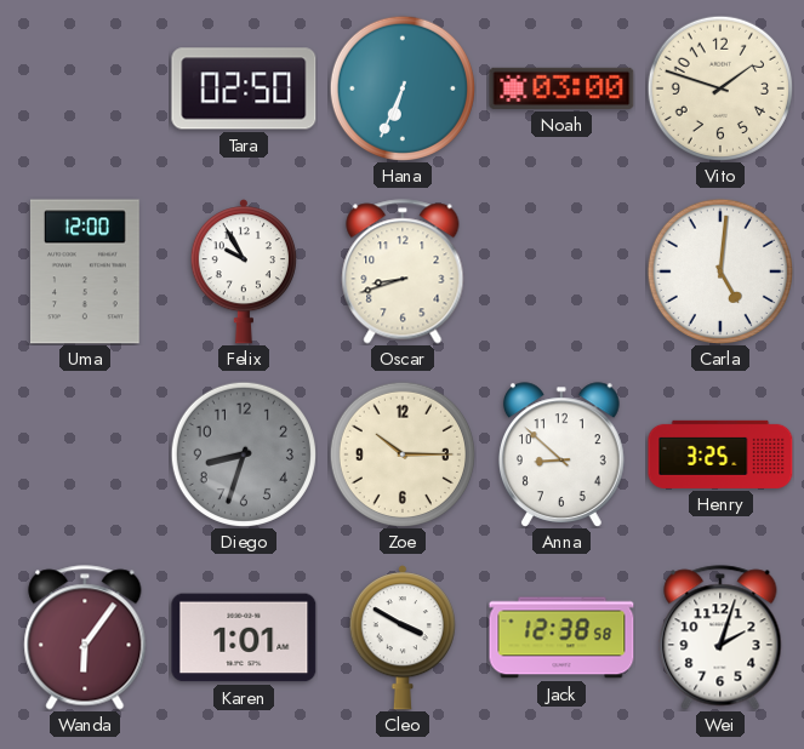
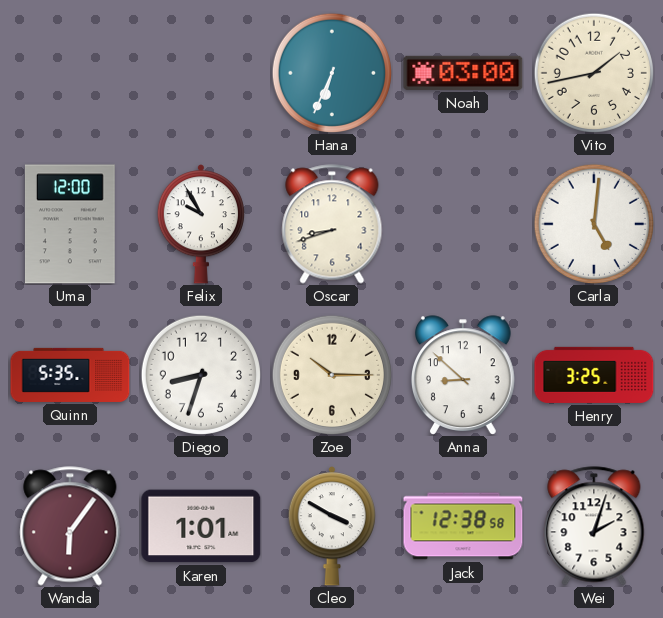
Tara: 02:50 -> none
Vito: 1:48 -> 1:43
Quinn: none -> 5:35
Diego dial: grey -> white
